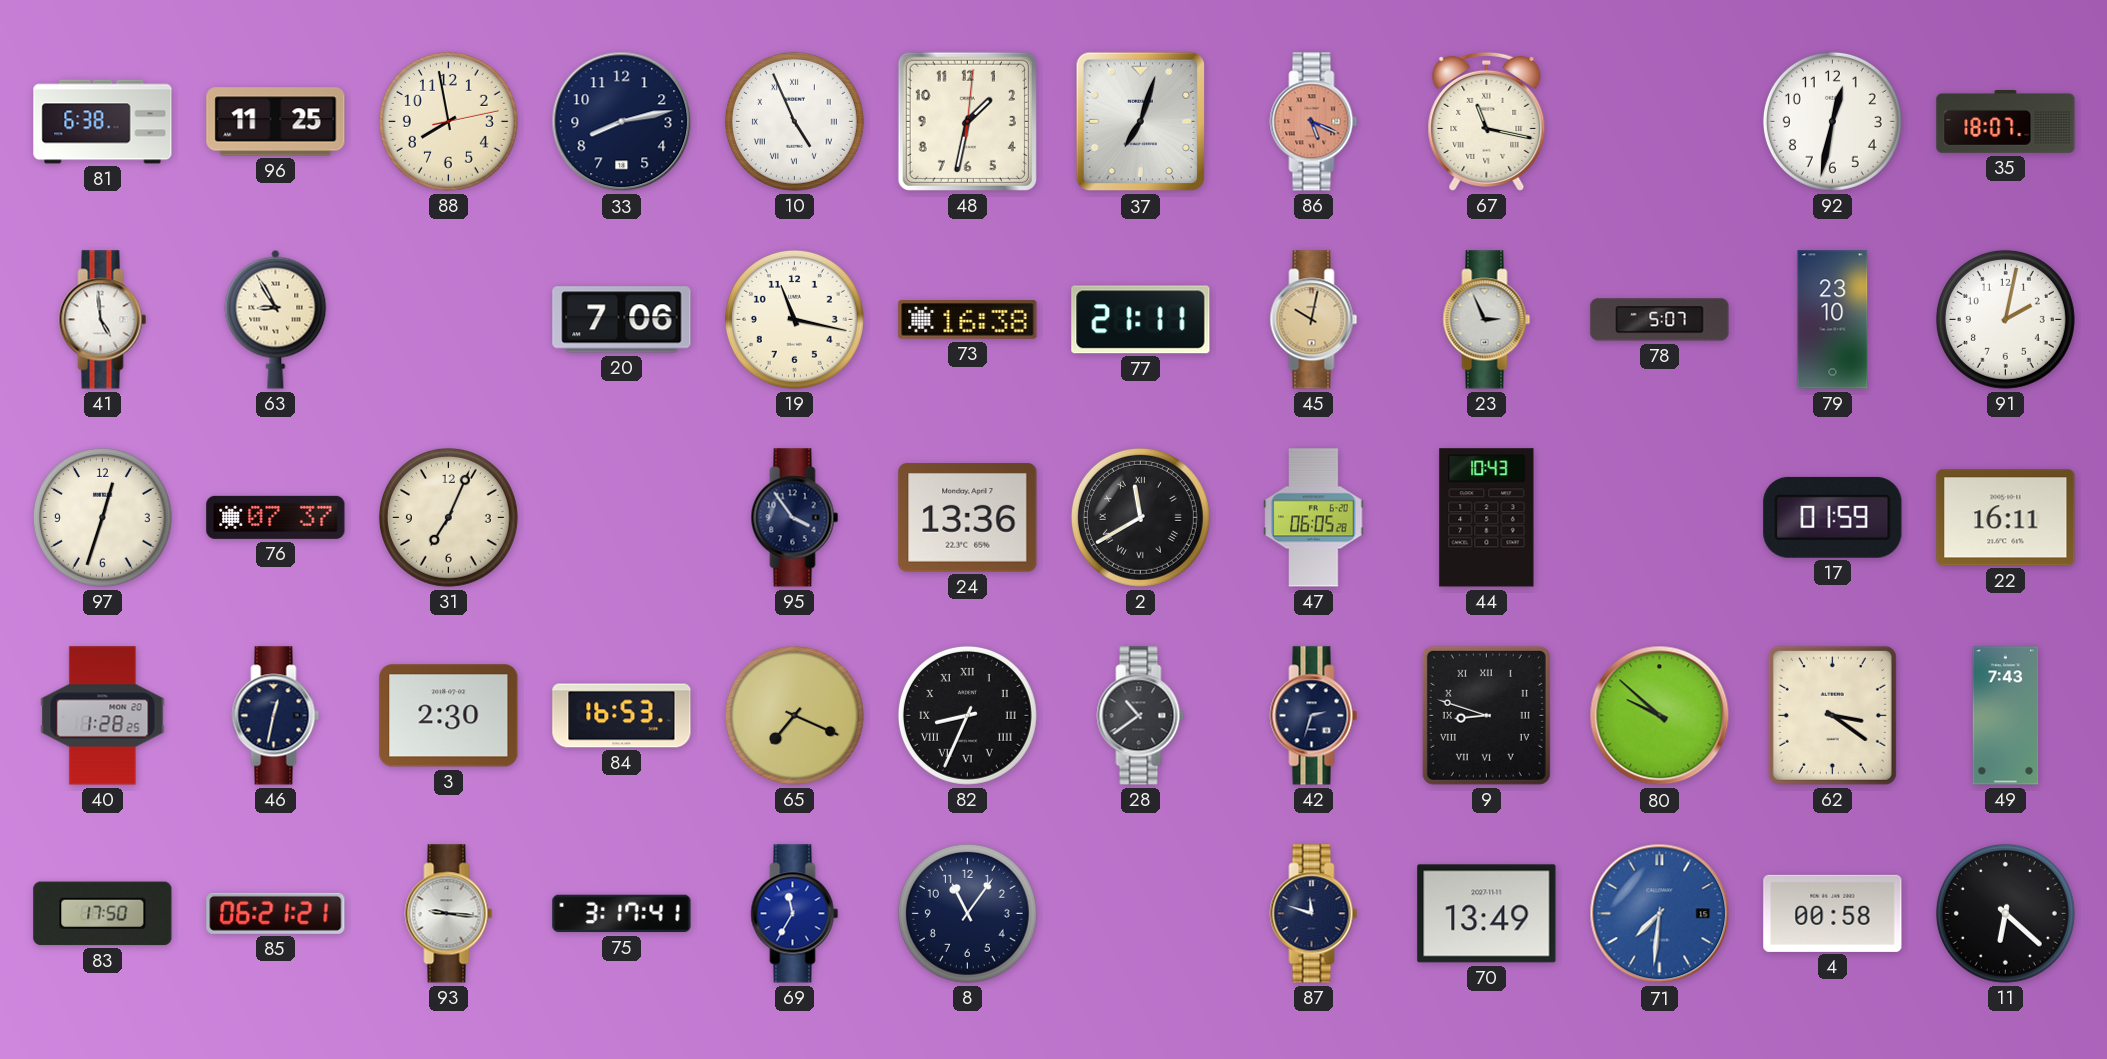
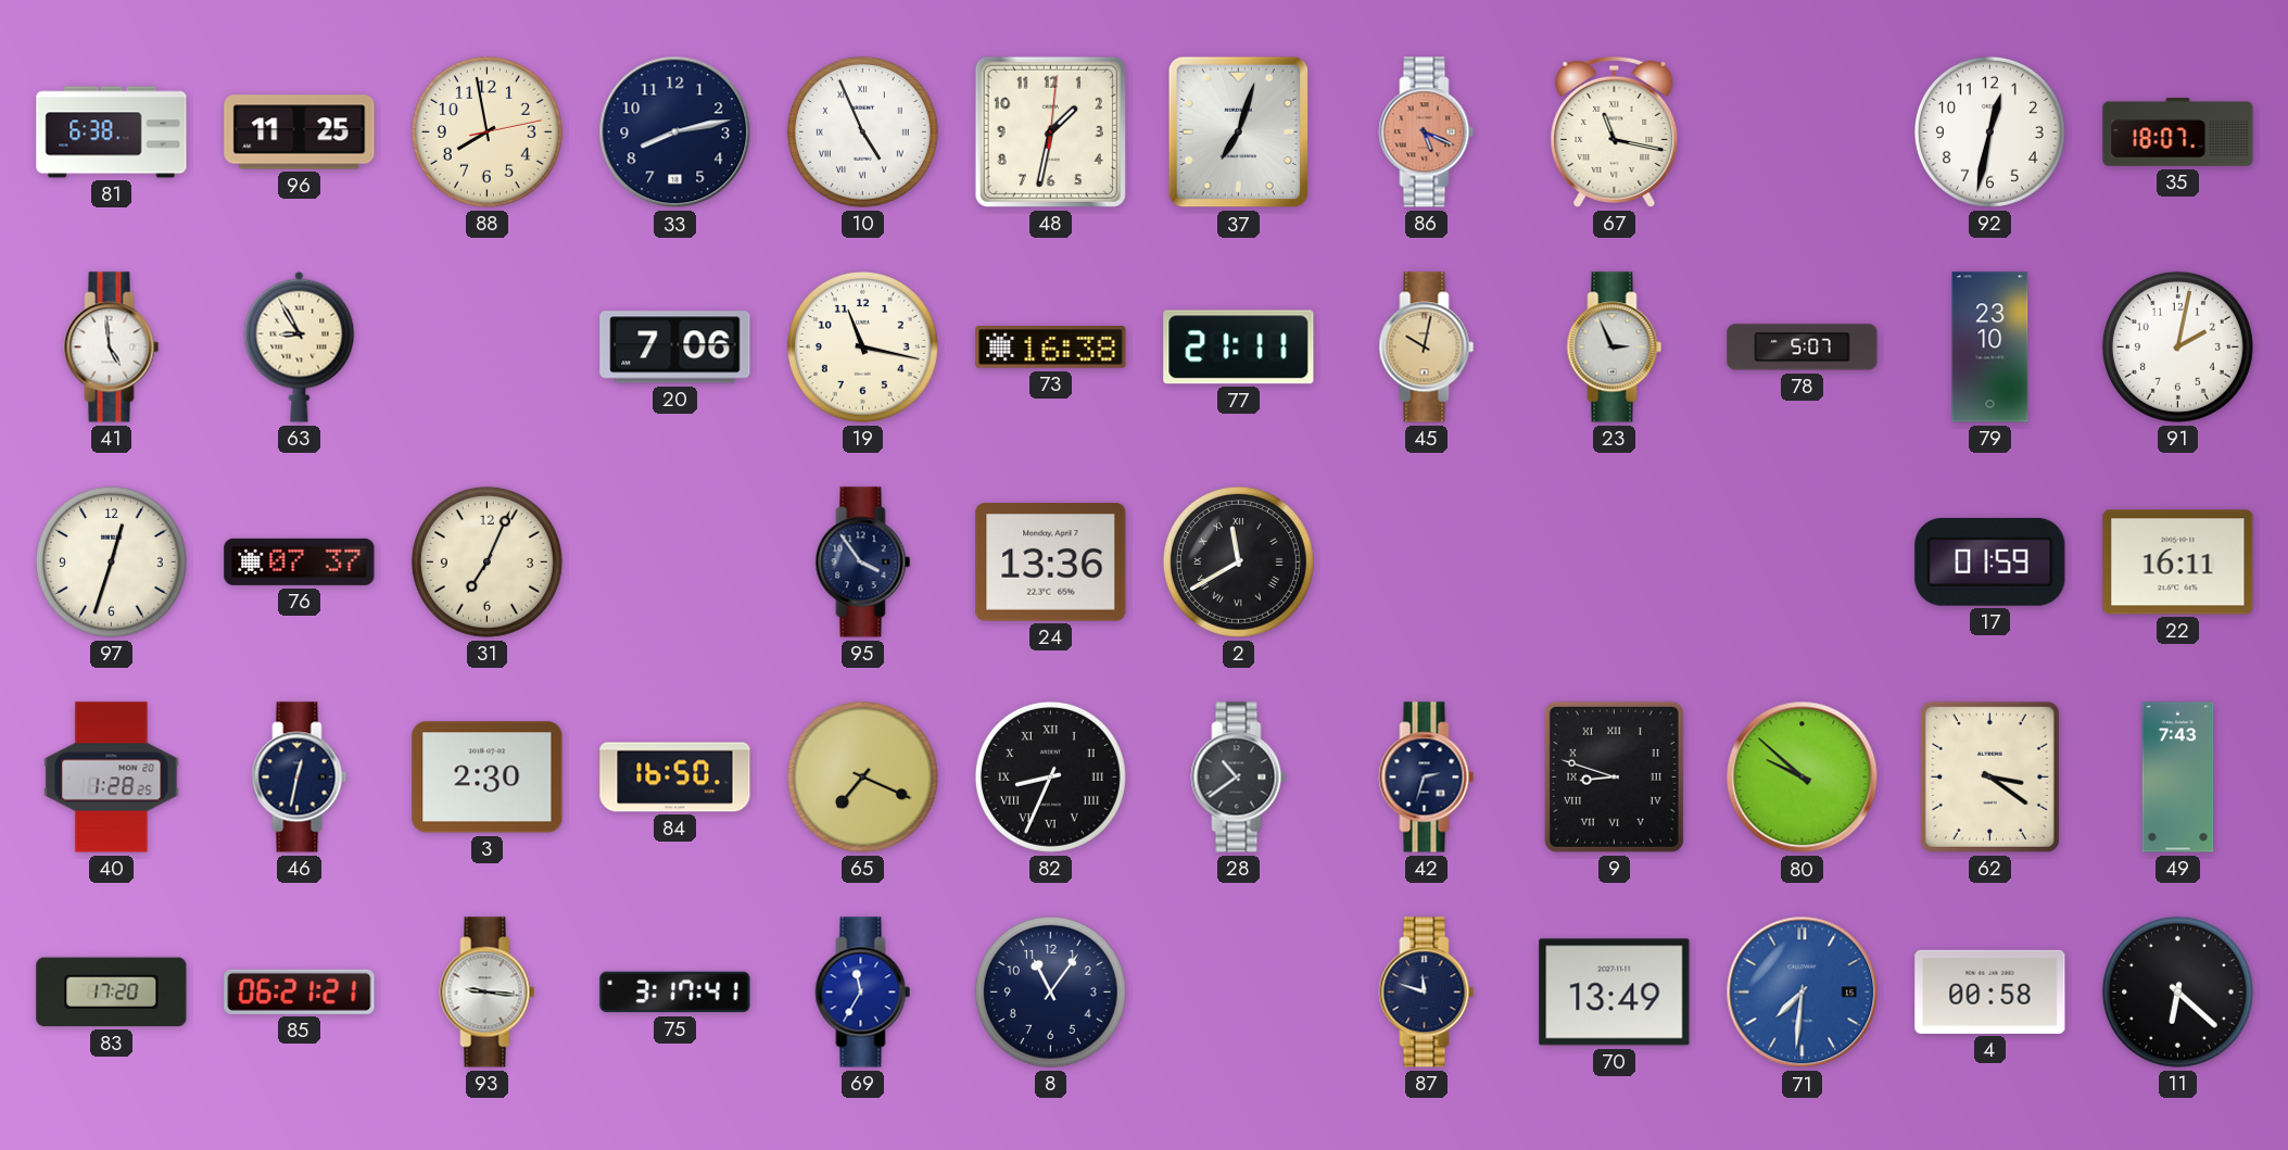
47: 06:05 -> none
44: 10:43 -> none
84: 16:53 -> 16:50
83: 17:50 -> 17:20
